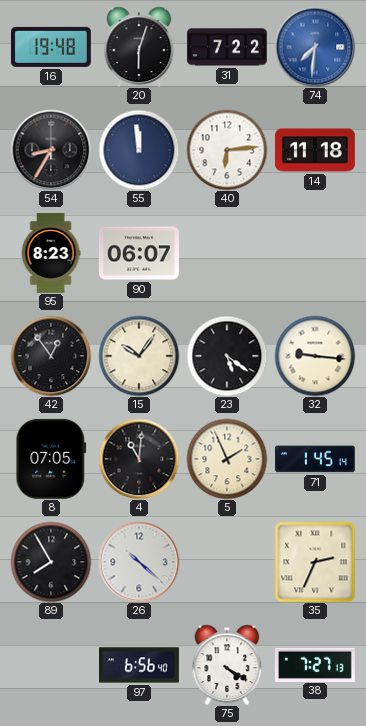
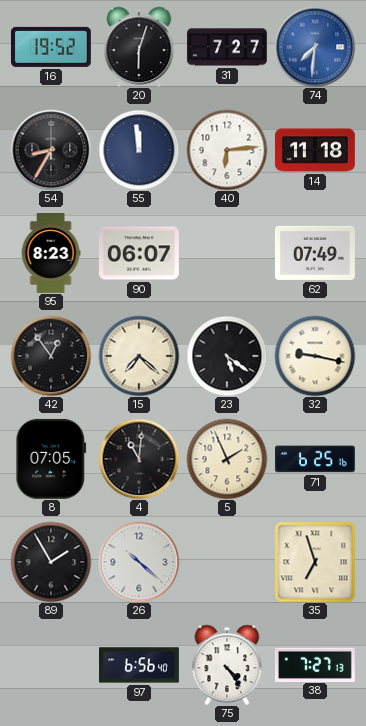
16: 19:48 -> 19:52
31: 7:22 -> 7:27
62: none -> 07:49
15: 10:06 -> 7:22
32: 9:16 -> 9:17
71: 1:45 -> 6:25
89: 7:55 -> 1:55
35: 2:34 -> 6:57
75: 4:20 -> 4:24
